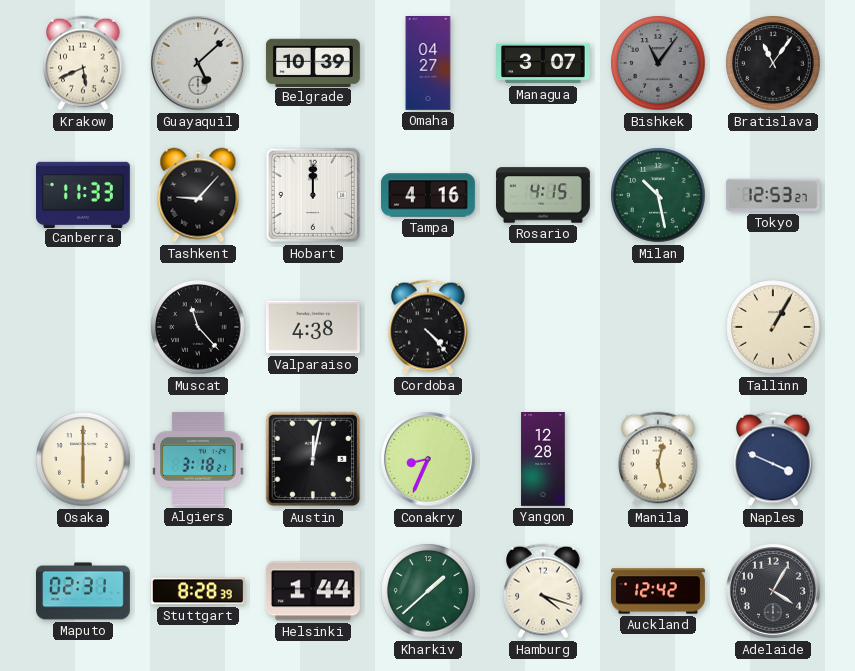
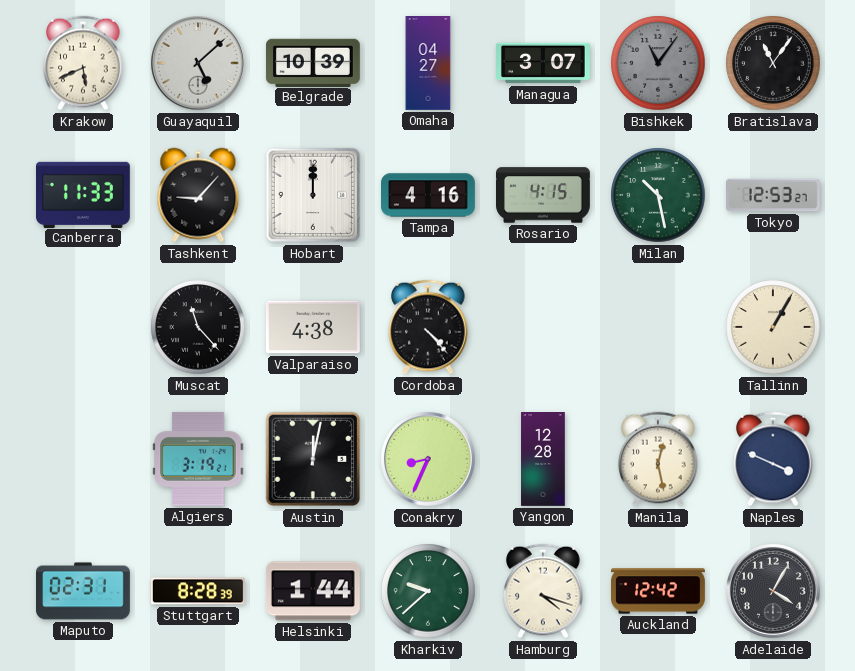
Osaka: 6:00 -> none
Algiers: 3:18 -> 3:19
Kharkiv: 1:38 -> 9:38
